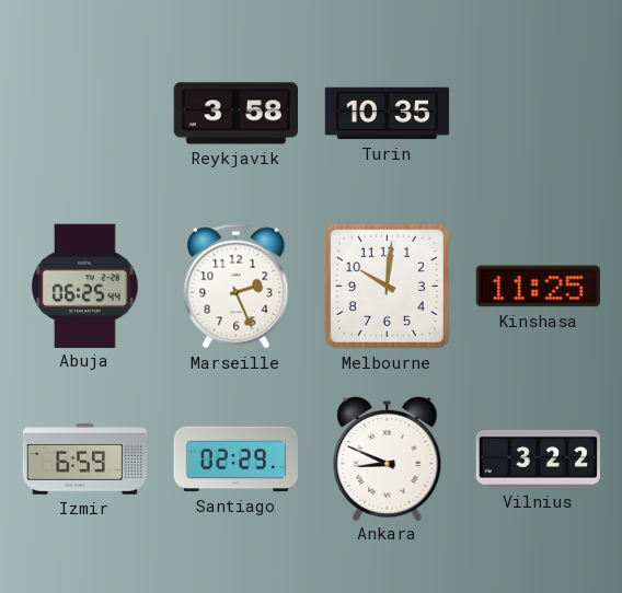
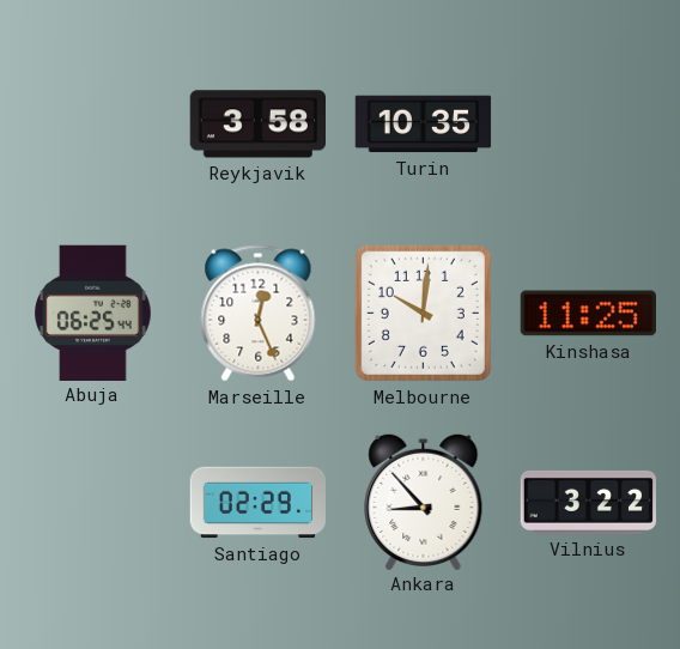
Marseille: 2:26 -> 12:26
Izmir: 6:59 -> none
Ankara: 8:49 -> 8:53
